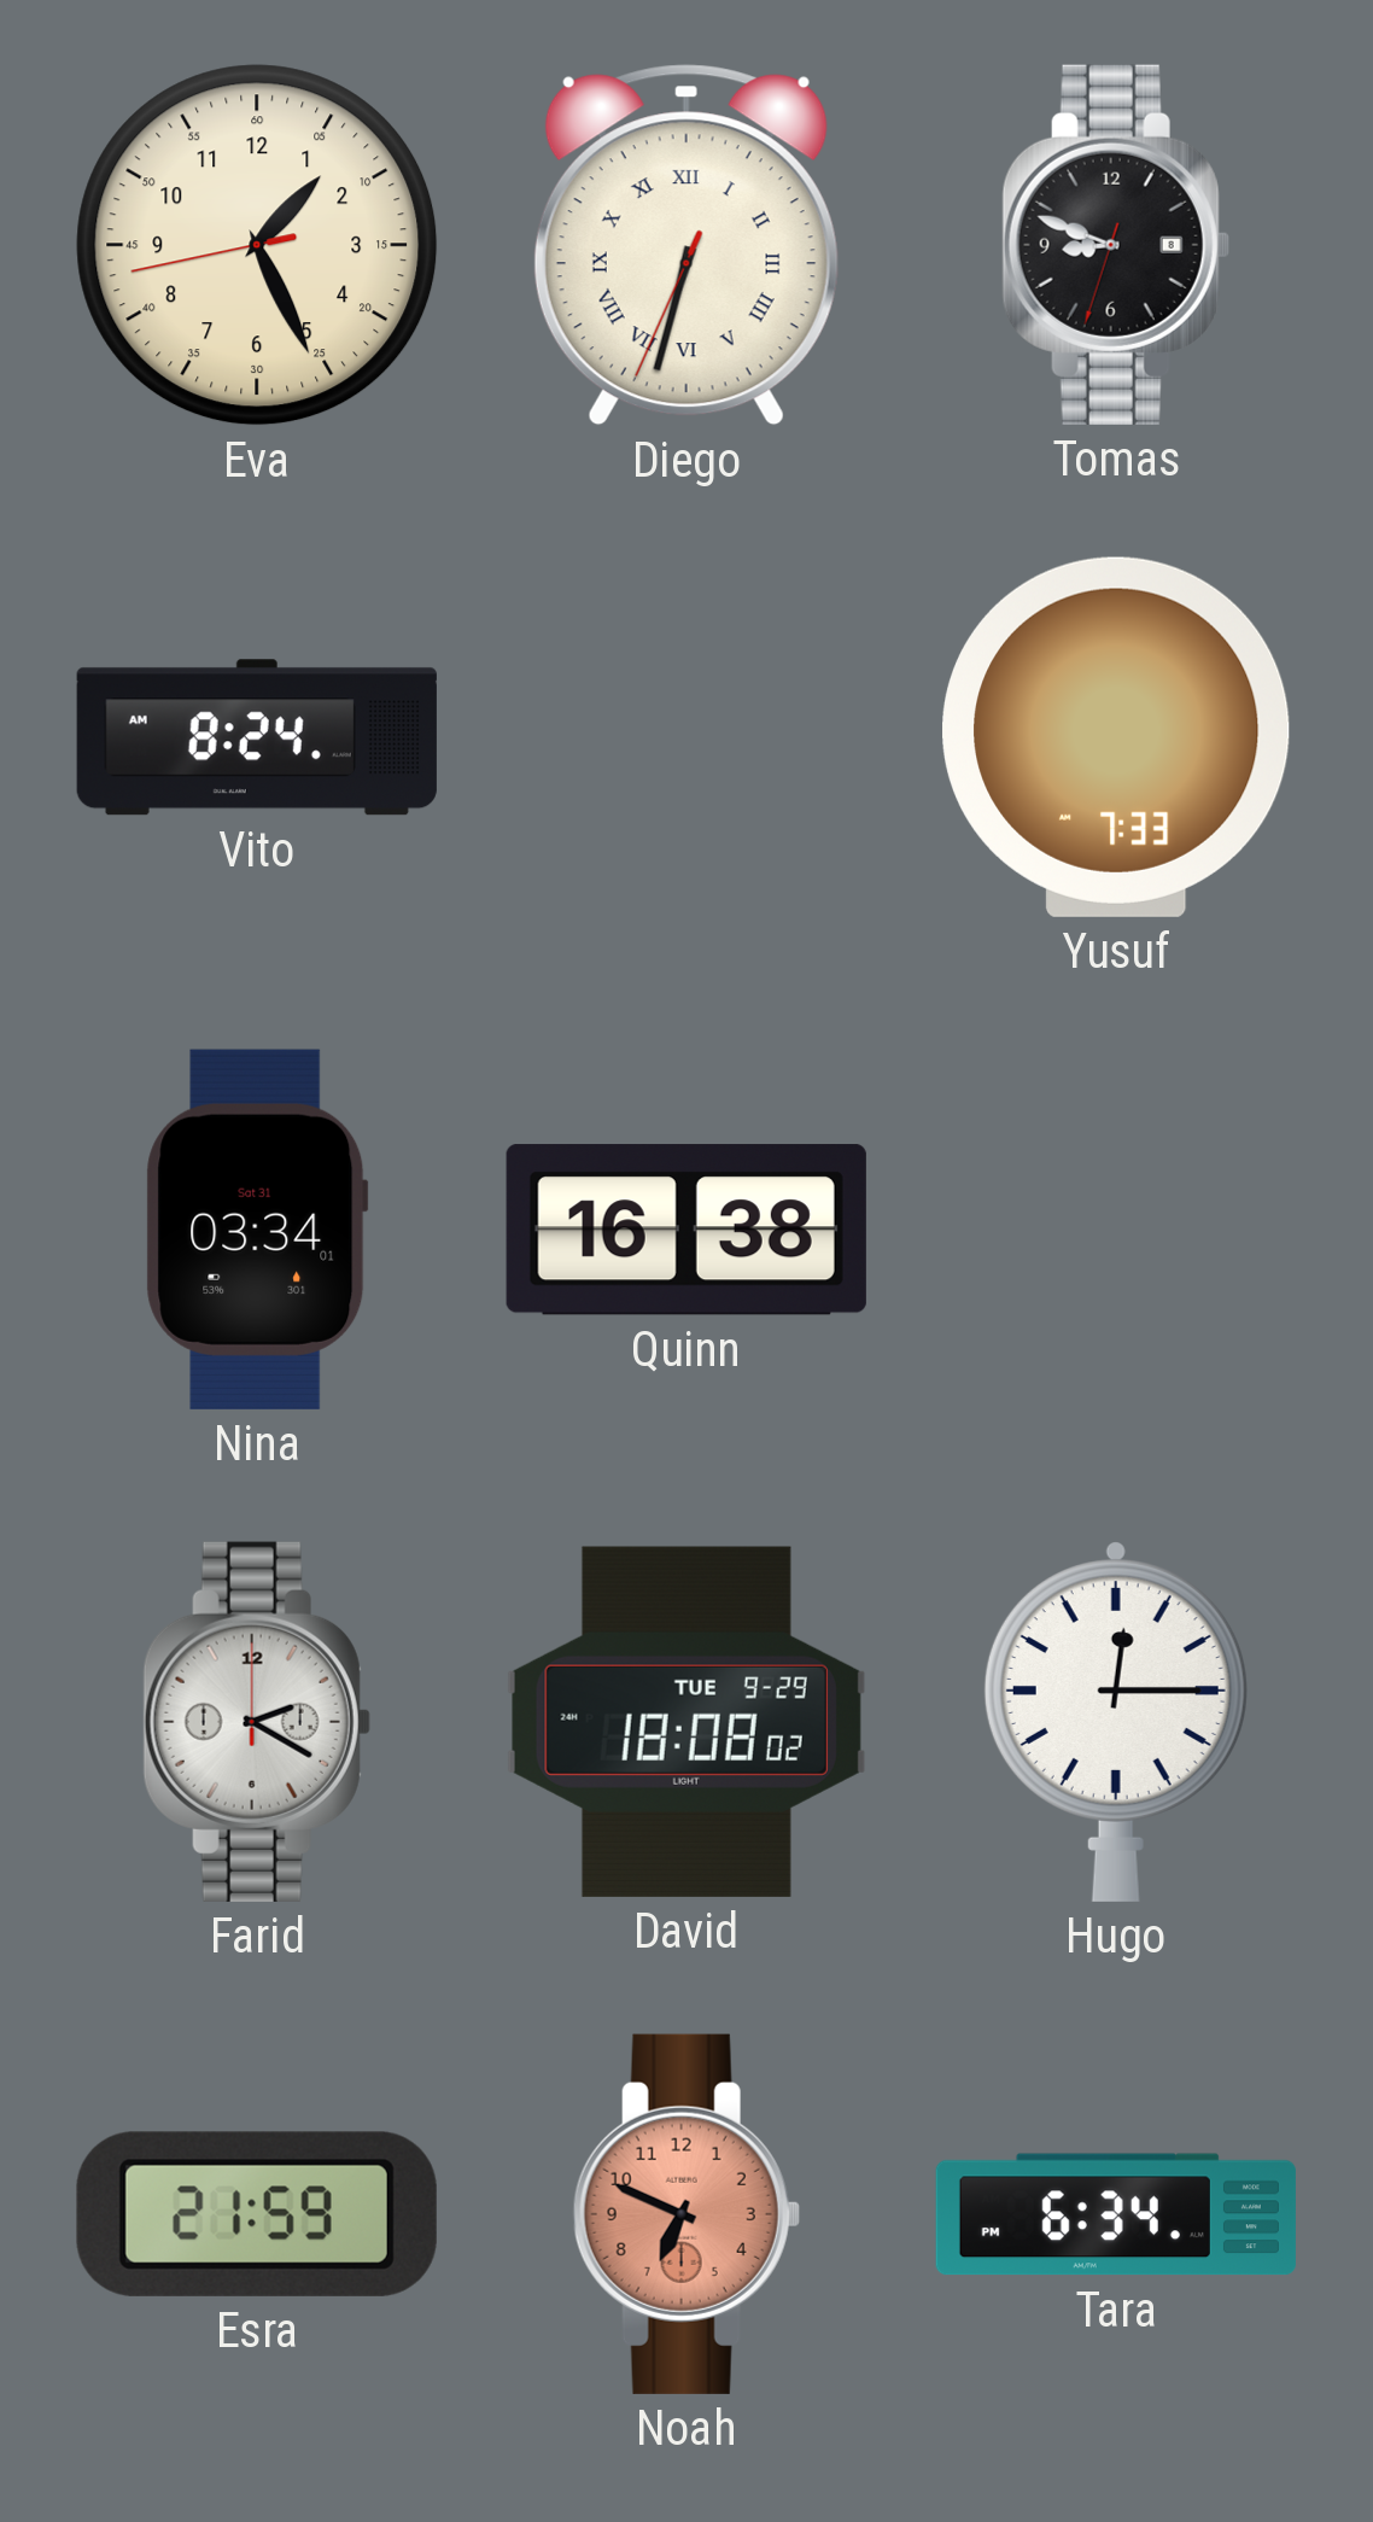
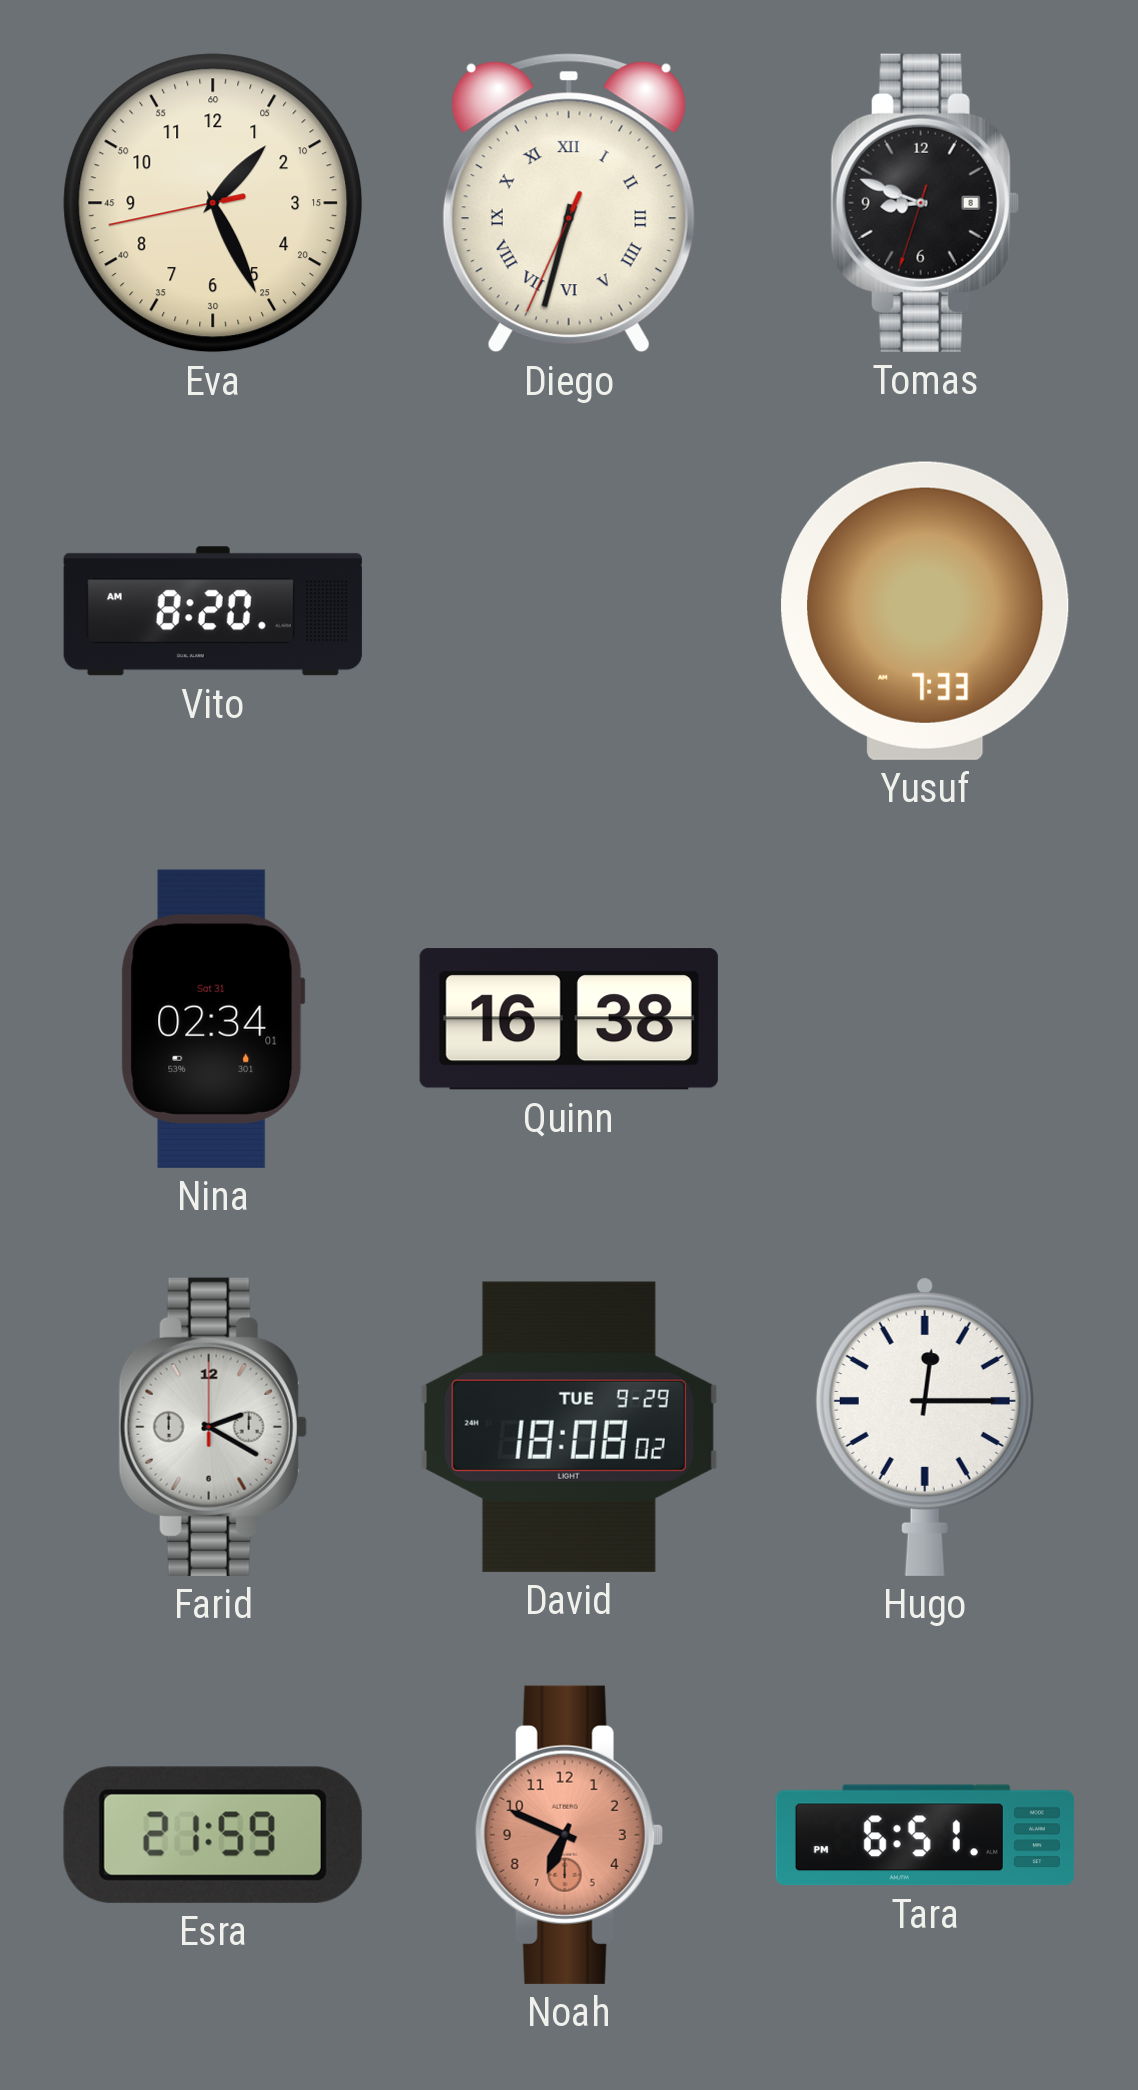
Vito: 8:24 -> 8:20
Nina: 03:34 -> 02:34
Tara: 6:34 -> 6:51
